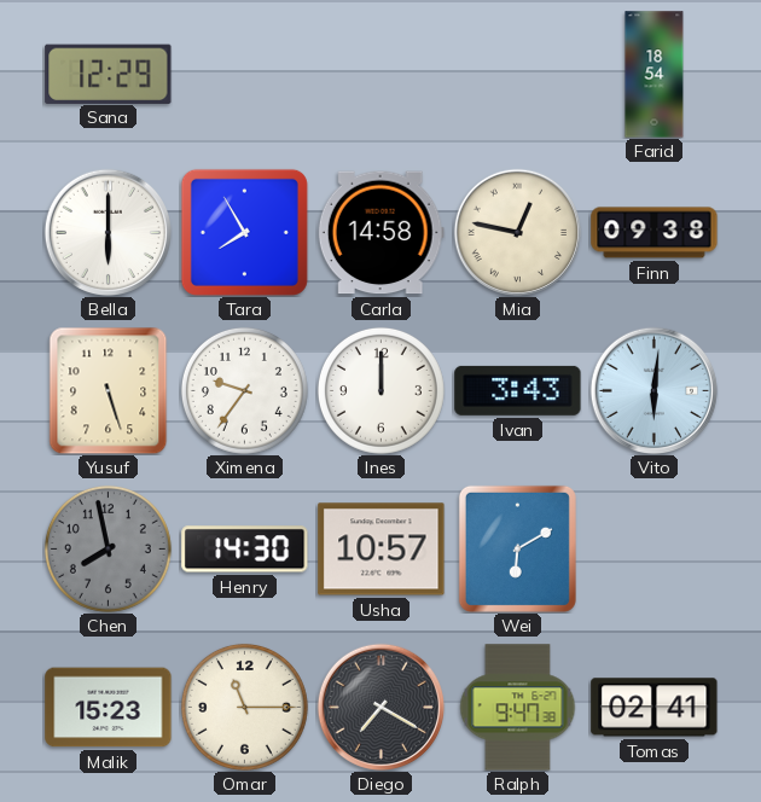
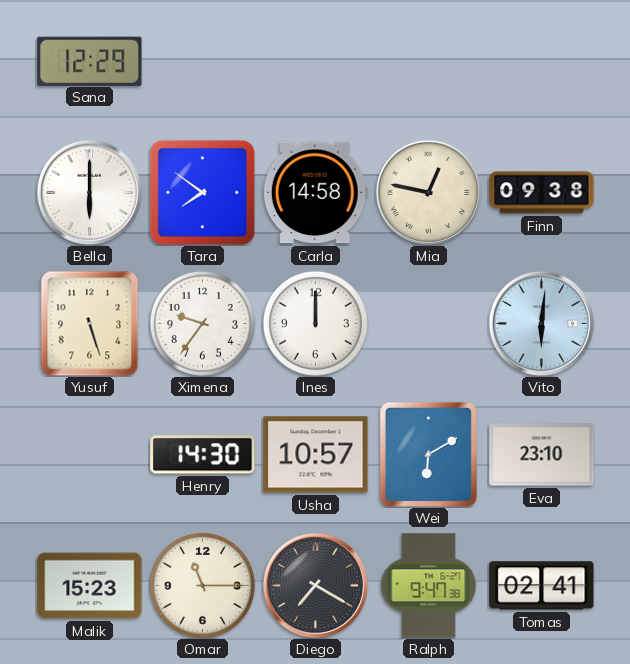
Farid: 18:54 -> none
Tara: 7:55 -> 7:51
Ivan: 3:43 -> none
Chen: 7:58 -> none
Eva: none -> 23:10
